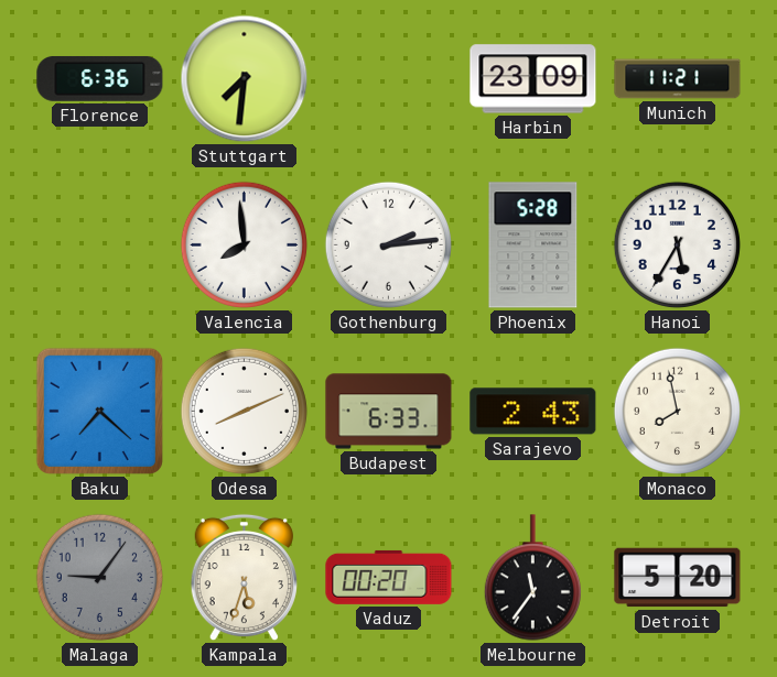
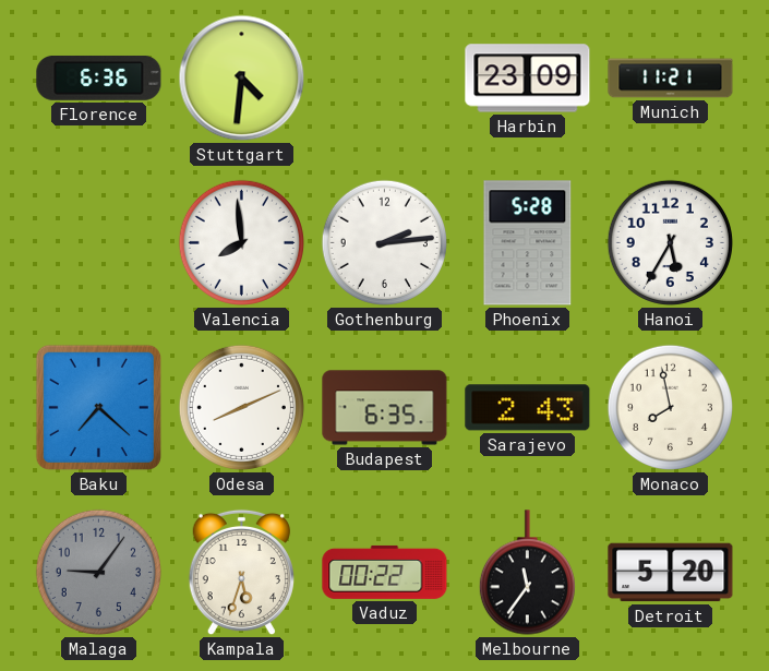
Stuttgart: 7:31 -> 4:31
Budapest: 6:33 -> 6:35
Vaduz: 00:20 -> 00:22
